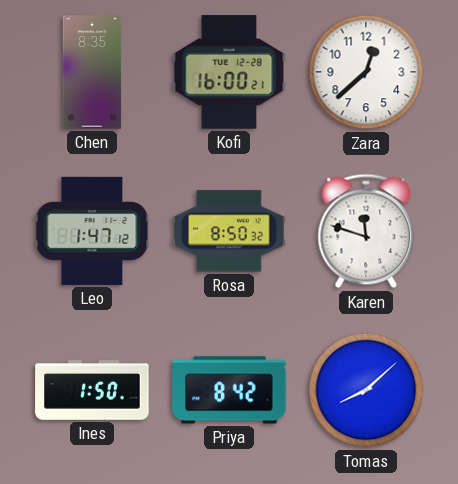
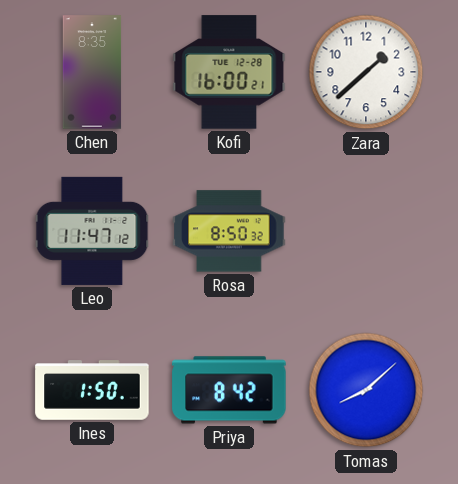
Zara: 12:38 -> 1:38
Leo: 1:47 -> 11:47
Karen: 11:48 -> none
